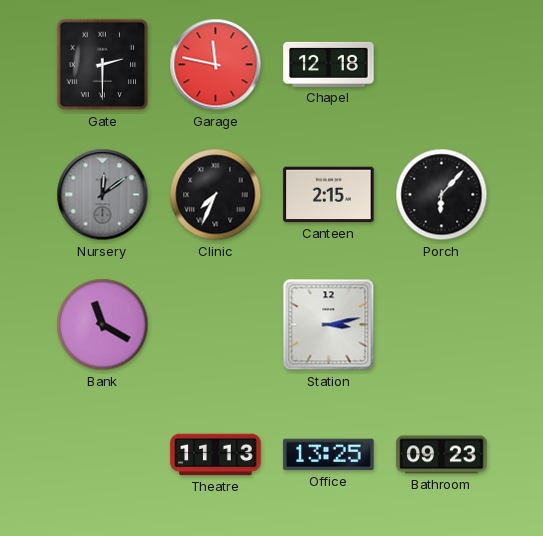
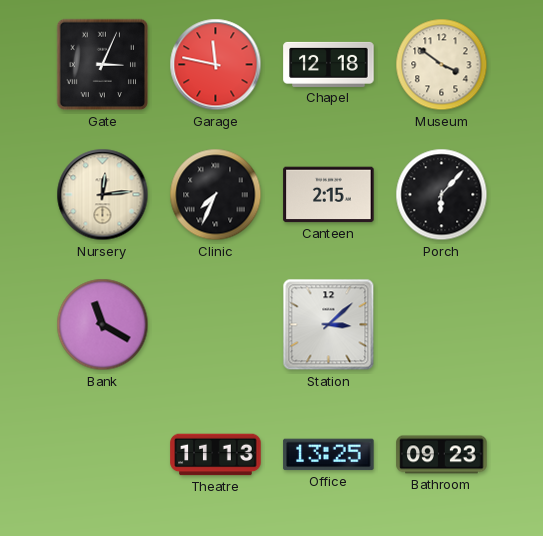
Gate: 2:30 -> 3:04
Museum: none -> 3:51
Nursery: 12:09 -> 12:14
Nursery dial: grey -> cream
Station: 3:13 -> 3:08
